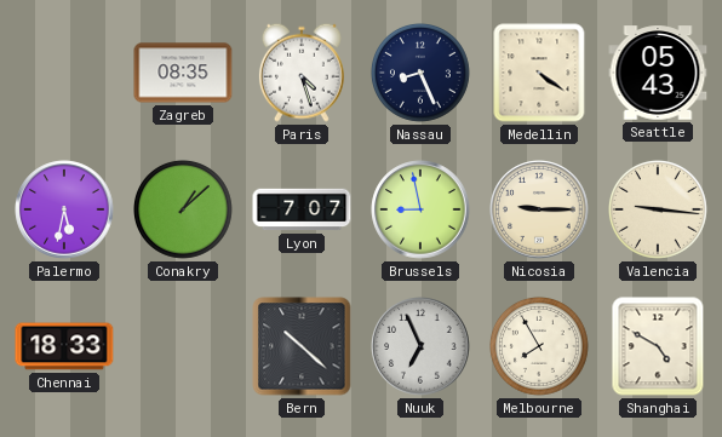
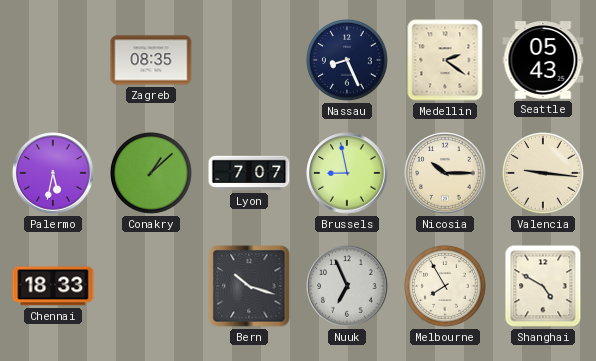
Paris: 4:27 -> none
Medellin: 4:21 -> 2:21
Nicosia: 9:15 -> 10:15
Bern: 10:22 -> 10:18
